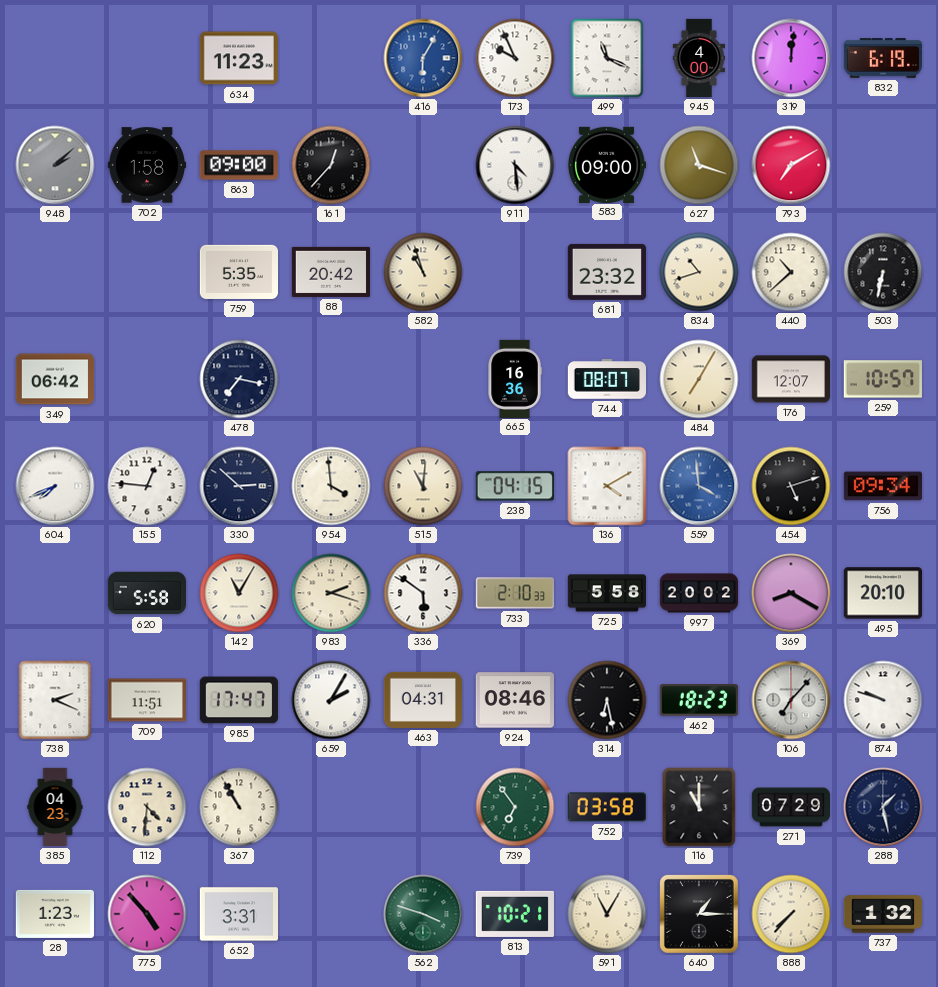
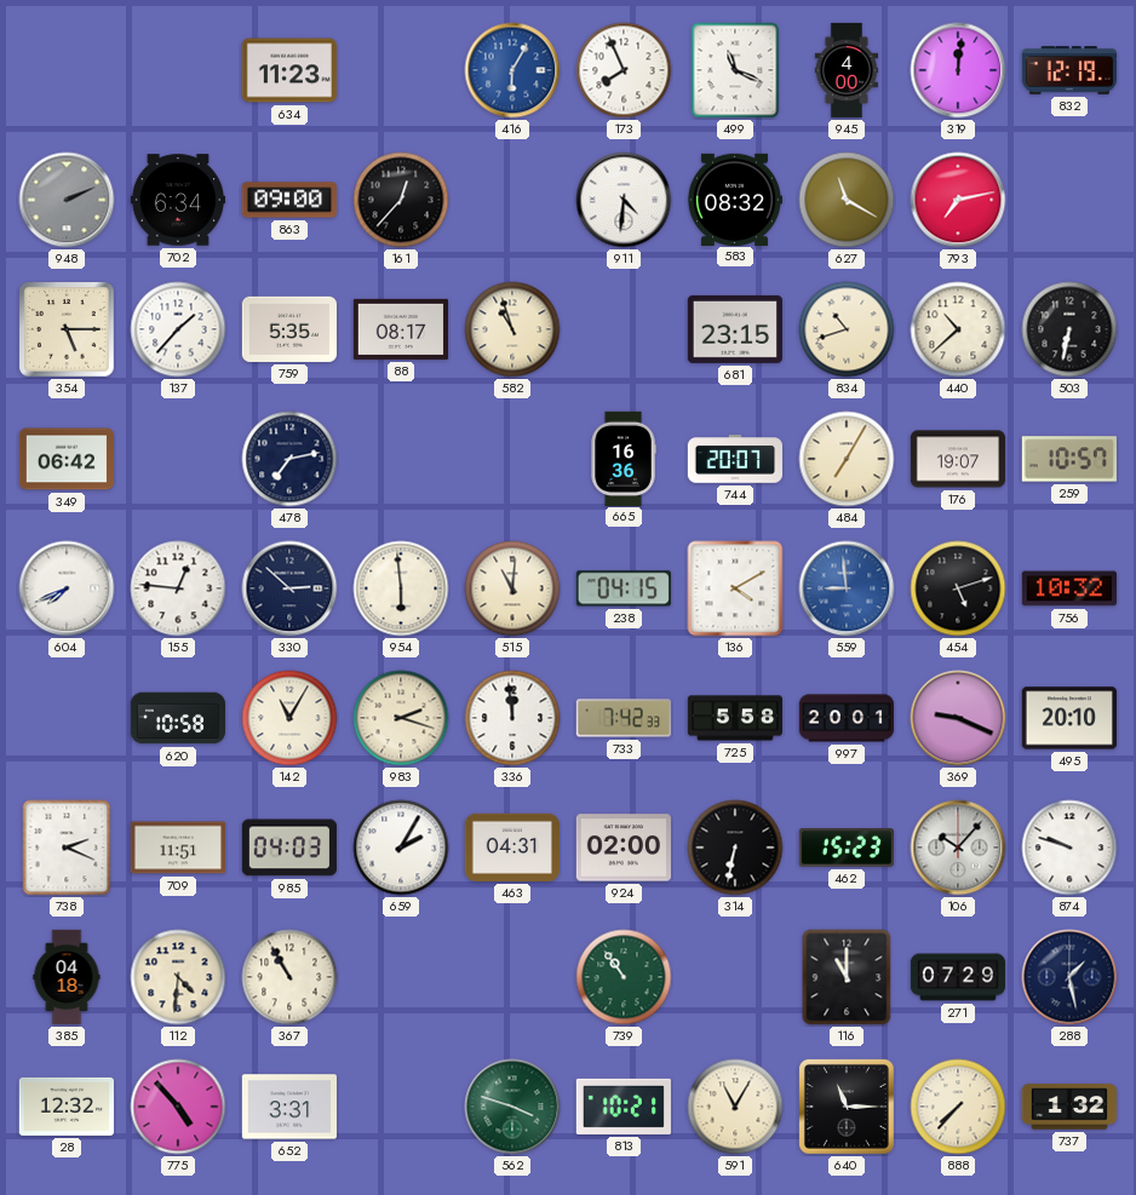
173: 9:56 -> 7:56
832: 6:19 -> 12:19
948: 2:08 -> 2:11
702: 1:58 -> 6:34
911: 4:29 -> 4:31
583: 09:00 -> 08:32
627: 11:18 -> 11:20
793: 7:10 -> 7:13
354: none -> 5:15
137: none -> 1:37
88: 20:42 -> 08:17
681: 23:32 -> 23:15
478: 7:17 -> 7:13
744: 08:07 -> 20:07
176: 12:07 -> 19:07
954: 3:59 -> 5:59
559: 3:59 -> 8:59
756: 09:34 -> 10:32
620: 5:58 -> 10:58
336: 5:51 -> 11:59
733: 2:10 -> 7:42
997: 20:02 -> 20:01
369: 8:20 -> 9:19
985: 17:47 -> 04:03
924: 08:46 -> 02:00
314: 6:28 -> 6:32
462: 18:23 -> 15:23
106: 7:07 -> 10:07
385: 04:23 -> 04:18
739: 6:54 -> 10:54
752: 03:58 -> none
28: 1:23 -> 12:32
640: 1:15 -> 11:15
